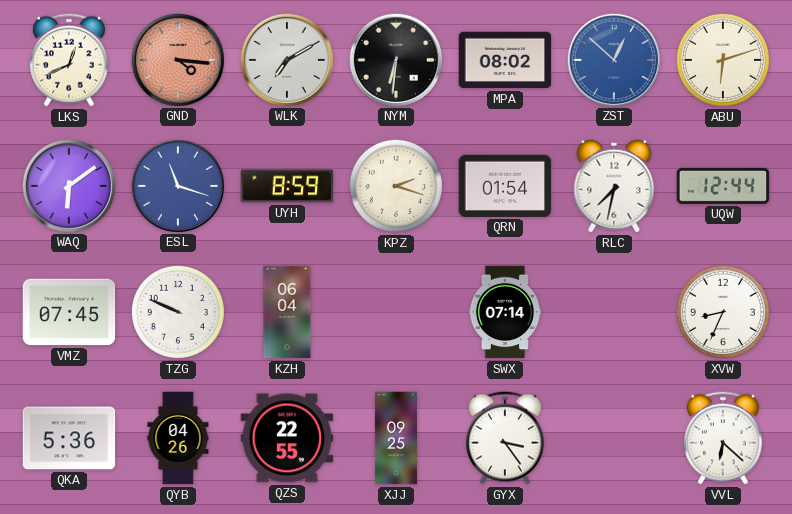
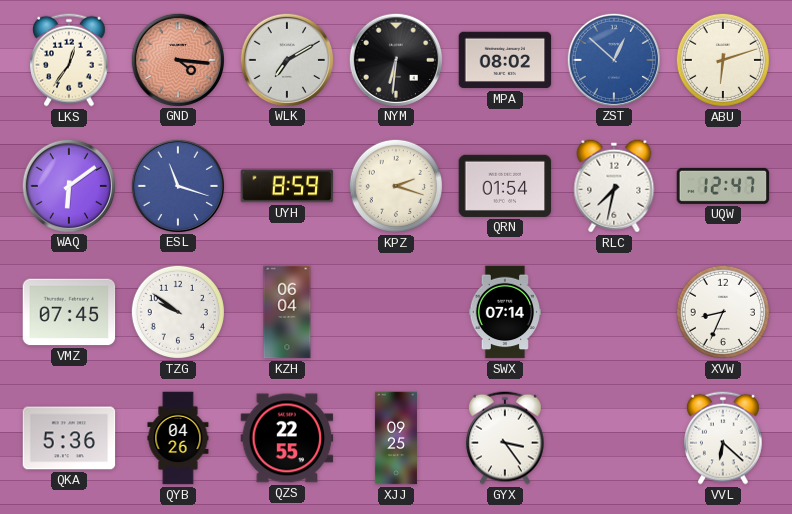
LKS: 12:41 -> 12:36
UQW: 12:44 -> 12:47
TZG: 9:49 -> 9:51
